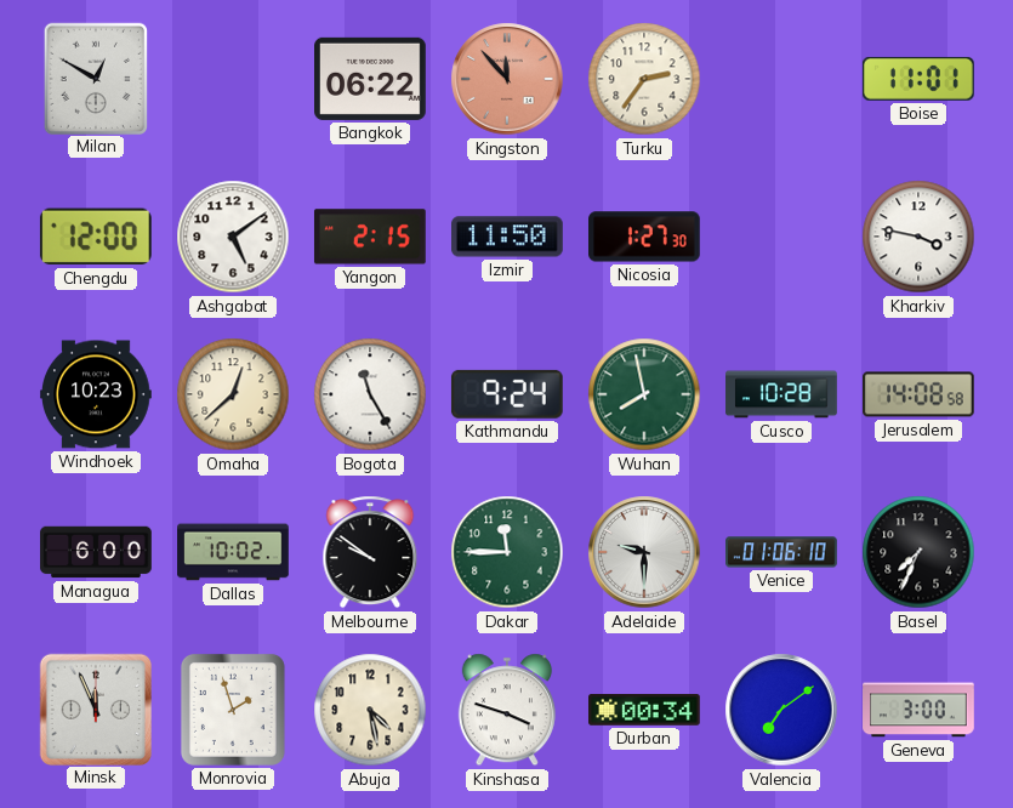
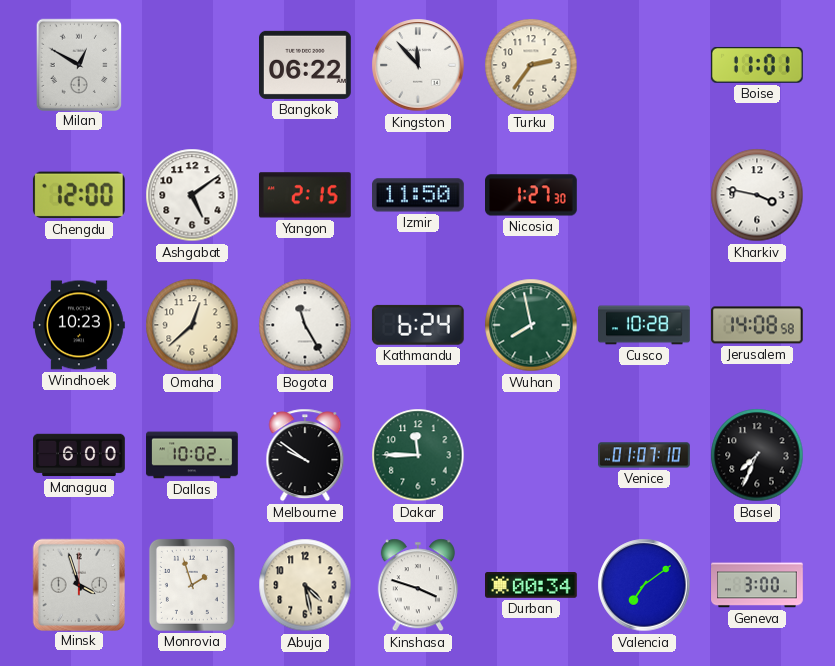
Kingston dial: salmon -> white
Kathmandu: 9:24 -> 6:24
Adelaide: 9:30 -> none
Venice: 01:06 -> 01:07
Minsk: 11:56 -> 3:57
